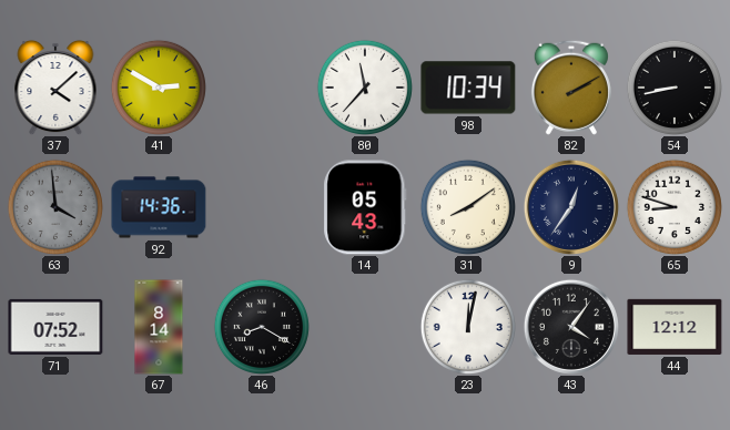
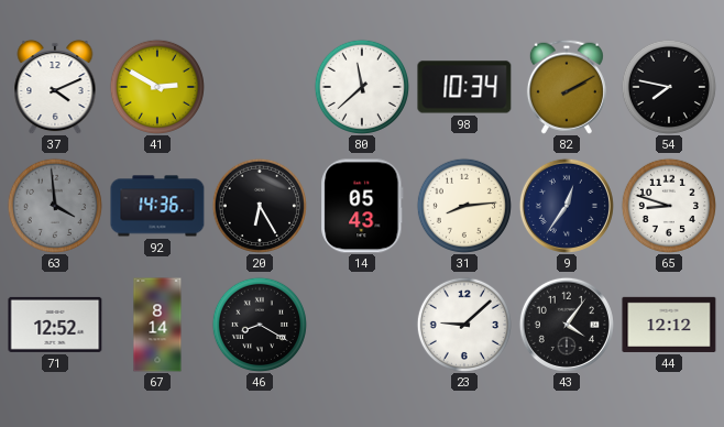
37: 4:08 -> 4:11
80: 11:37 -> 11:38
54: 8:43 -> 7:47
20: none -> 6:25
31: 8:09 -> 8:14
71: 07:52 -> 12:52
23: 12:02 -> 9:08
